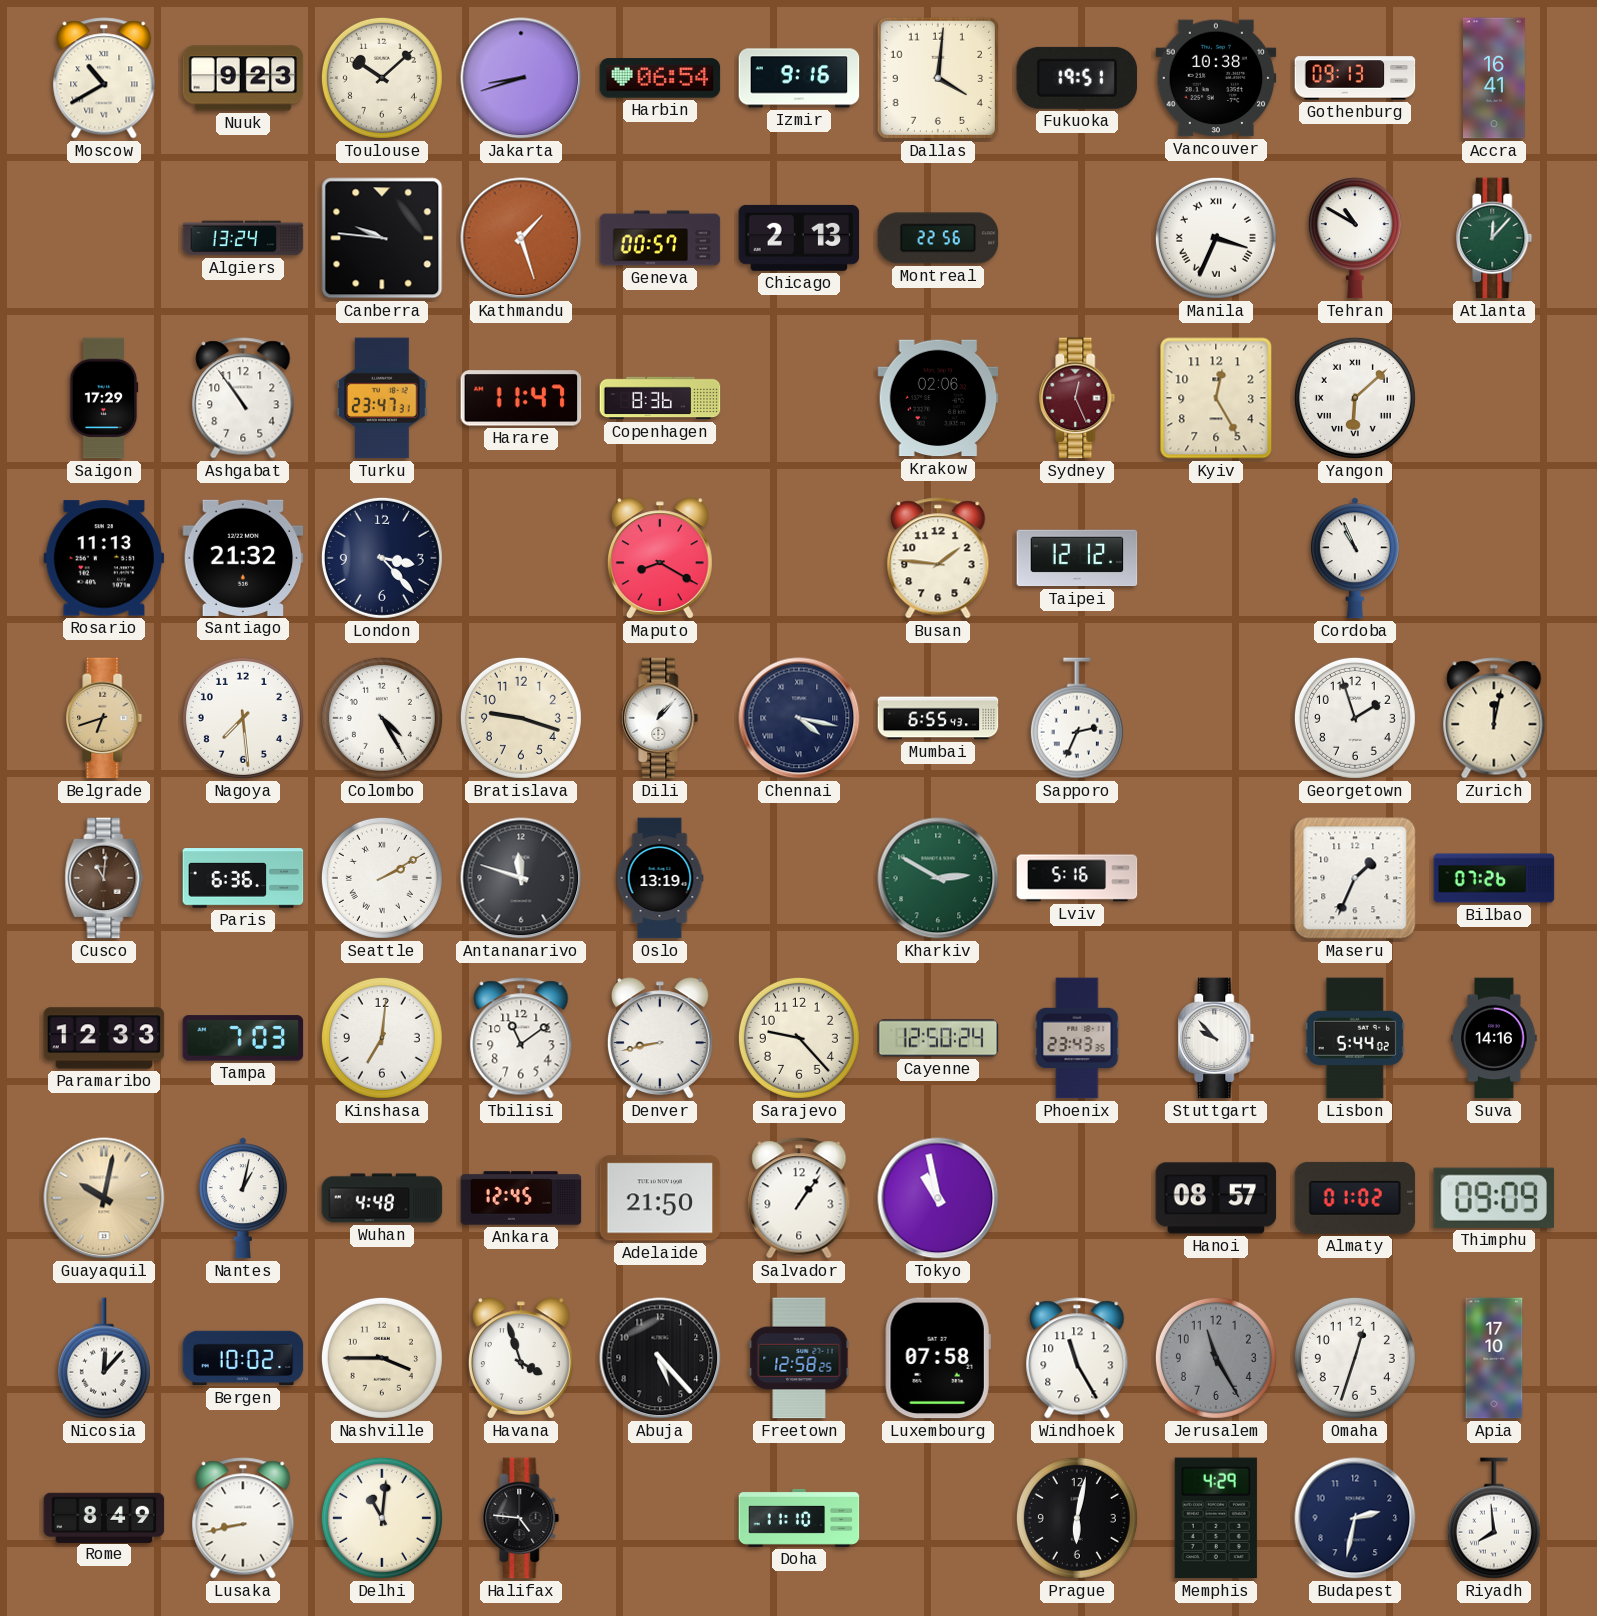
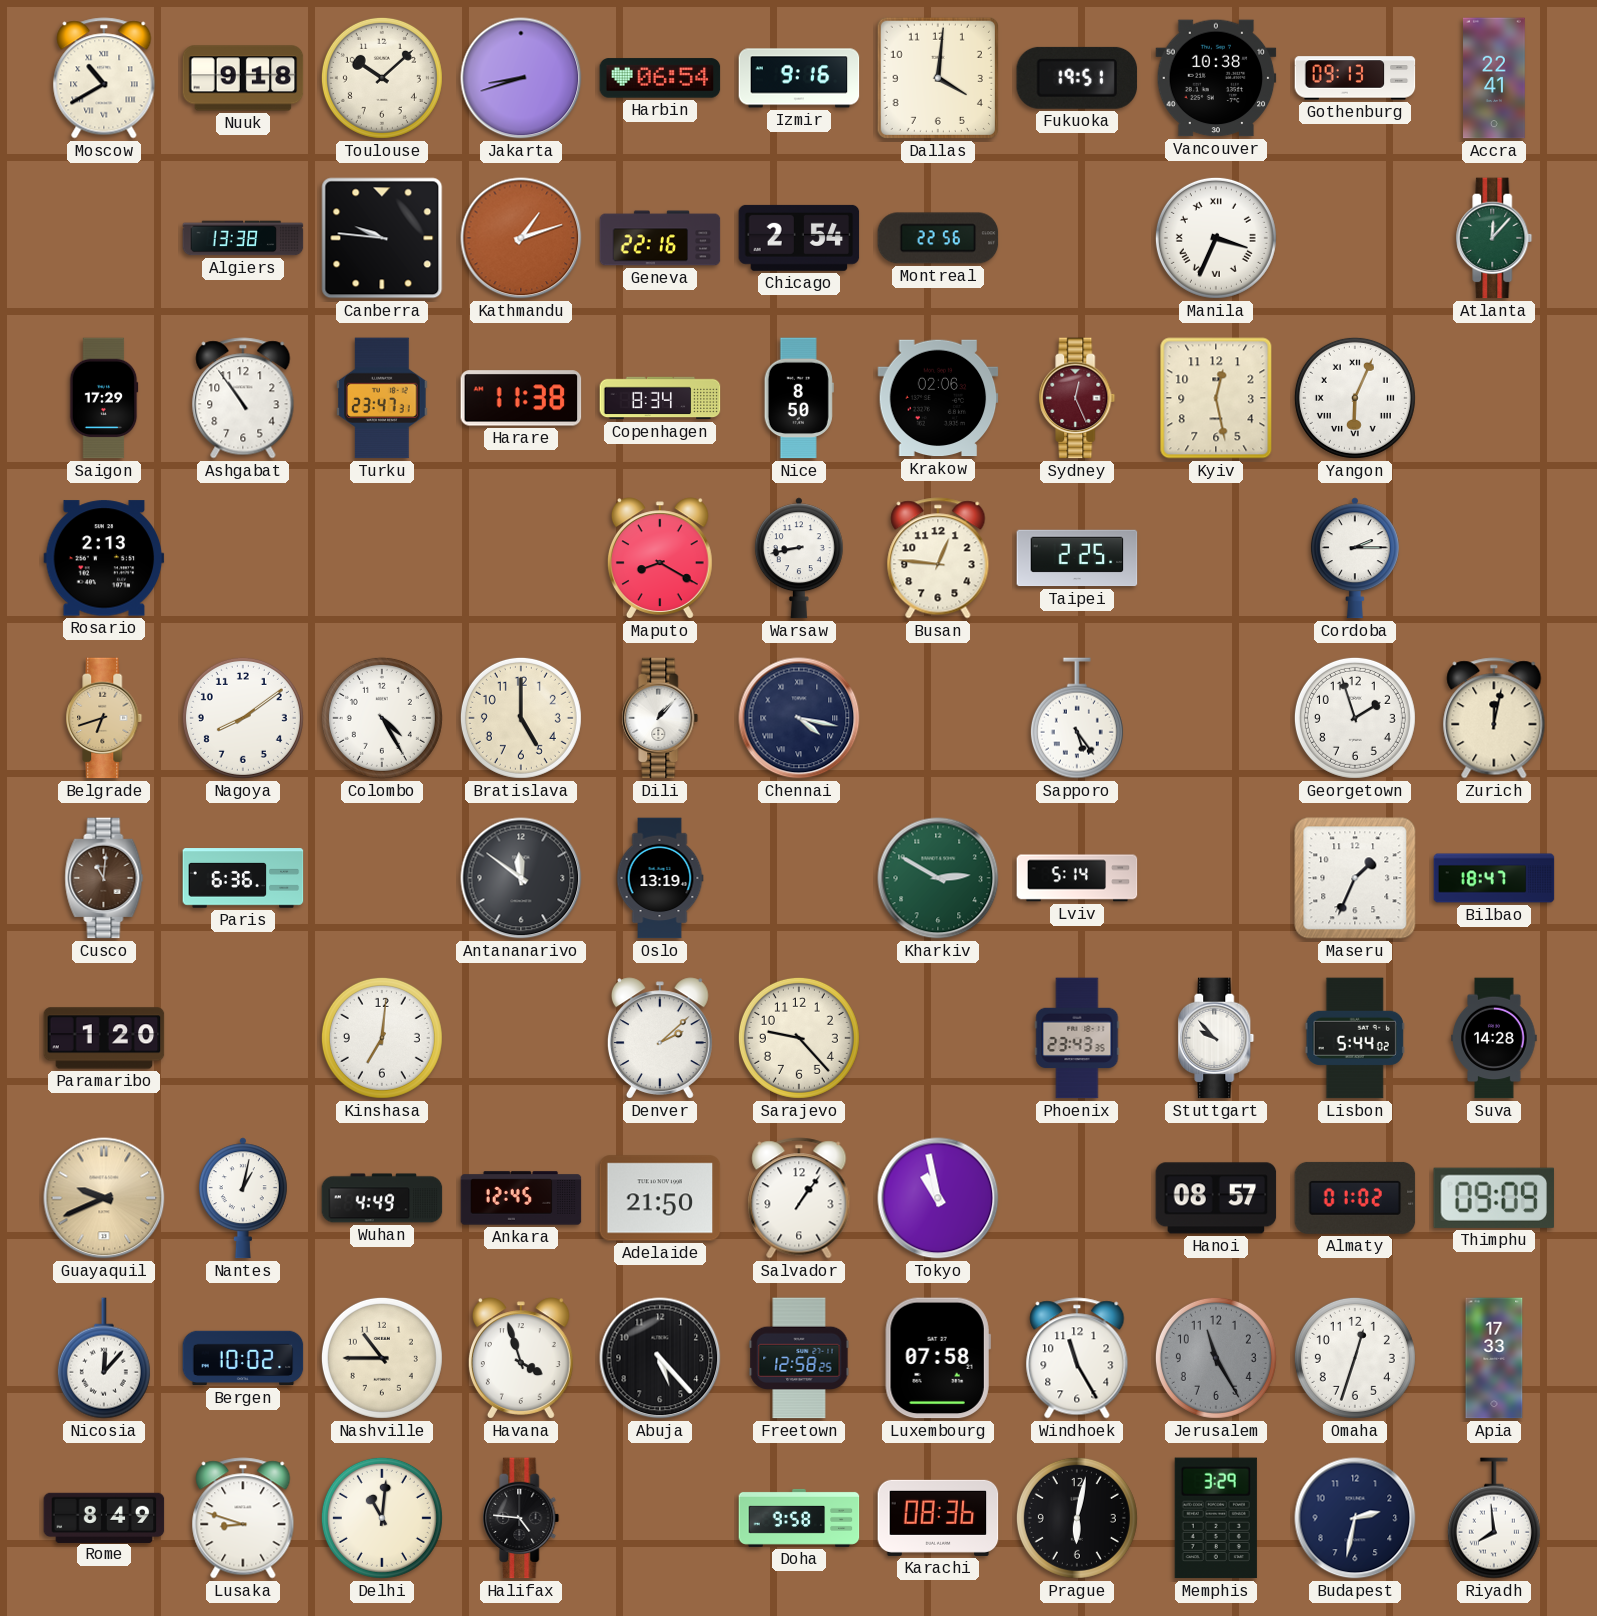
Nuuk: 9:23 -> 9:18
Accra: 16:41 -> 22:41
Algiers: 13:24 -> 13:38
Kathmandu: 1:27 -> 1:12
Geneva: 00:57 -> 22:16
Chicago: 2:13 -> 2:54
Tehran: 10:50 -> none
Harare: 11:47 -> 11:38
Copenhagen: 8:36 -> 8:34
Nice: none -> 8:50
Kyiv: 12:25 -> 12:28
Yangon: 6:08 -> 6:04
Rosario: 11:13 -> 2:13
Santiago: 21:32 -> none
London: 3:23 -> none
Warsaw: none -> 8:43
Busan: 1:46 -> 12:46
Taipei: 12:12 -> 2:25
Cordoba: 10:56 -> 2:15
Nagoya: 7:29 -> 8:09
Bratislava: 9:18 -> 5:00
Mumbai: 6:55 -> none
Sapporo: 2:34 -> 5:24
Seattle: 2:10 -> none
Antananarivo: 11:48 -> 11:51
Lviv: 5:16 -> 5:14
Bilbao: 07:26 -> 18:47
Paramaribo: 12:33 -> 1:20
Tampa: 7:03 -> none
Tbilisi: 11:09 -> none
Denver: 8:43 -> 2:08
Cayenne: 12:50 -> none
Suva: 14:16 -> 14:28
Guayaquil: 10:02 -> 9:41
Wuhan: 4:48 -> 4:49
Nashville: 3:45 -> 10:45
Apia: 17:10 -> 17:33
Lusaka: 8:43 -> 8:48
Doha: 11:10 -> 9:58
Karachi: none -> 08:36
Memphis: 4:29 -> 3:29
